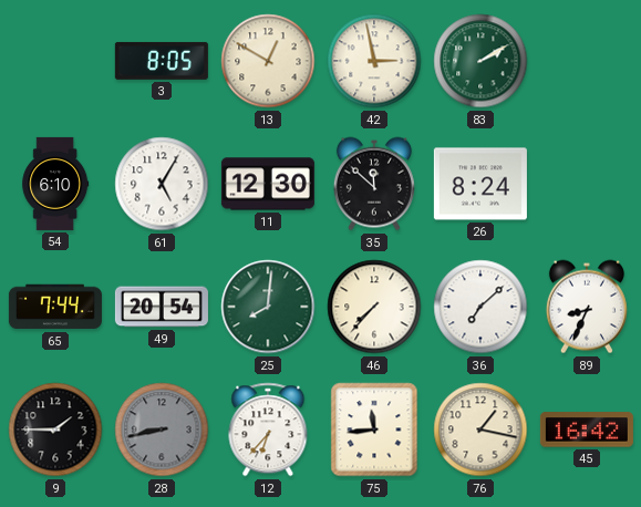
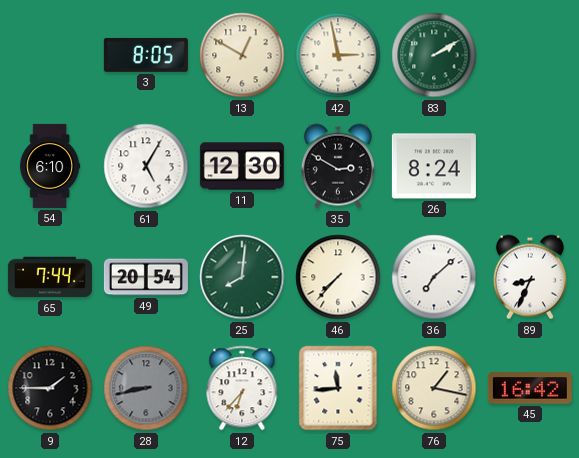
35: 11:52 -> 2:50
